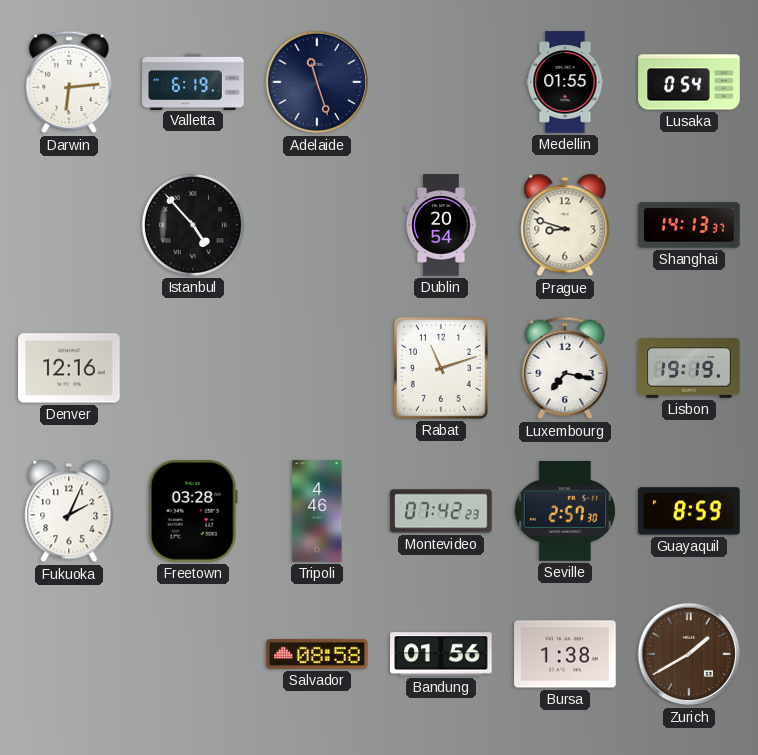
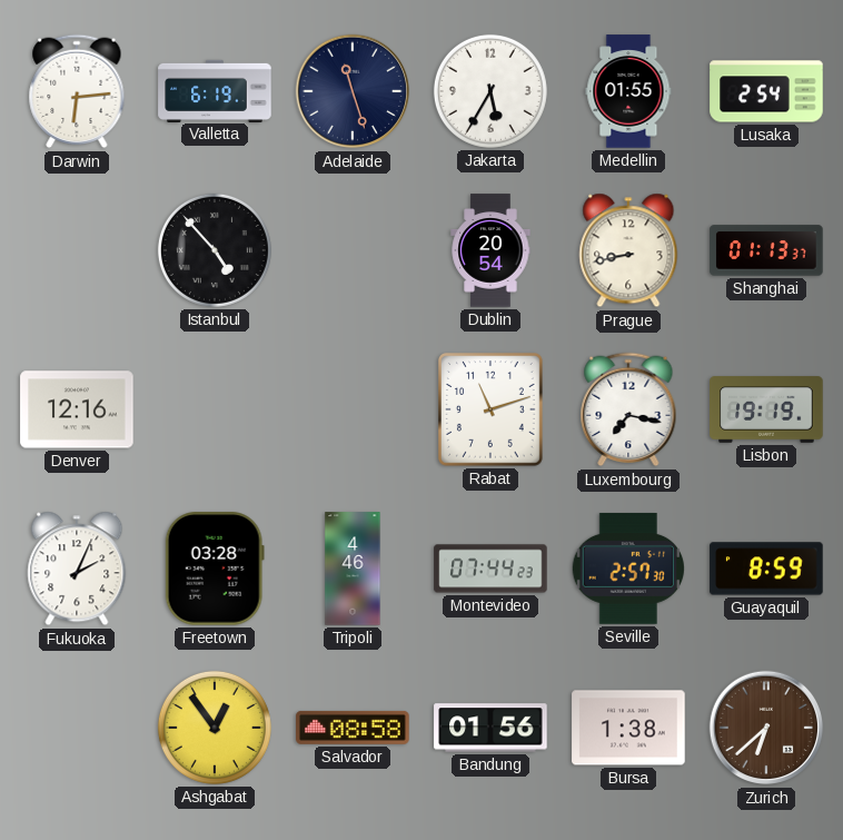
Jakarta: none -> 5:35
Lusaka: 0:54 -> 2:54
Prague: 8:48 -> 8:43
Shanghai: 14:13 -> 01:13
Montevideo: 07:42 -> 07:44
Ashgabat: none -> 12:54
Zurich: 1:40 -> 6:38
